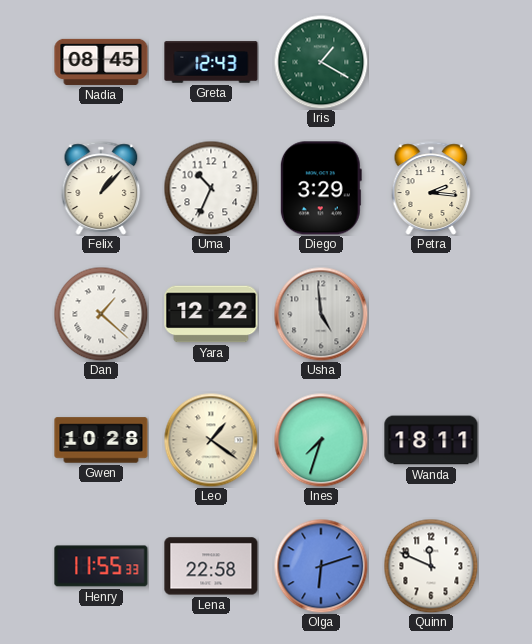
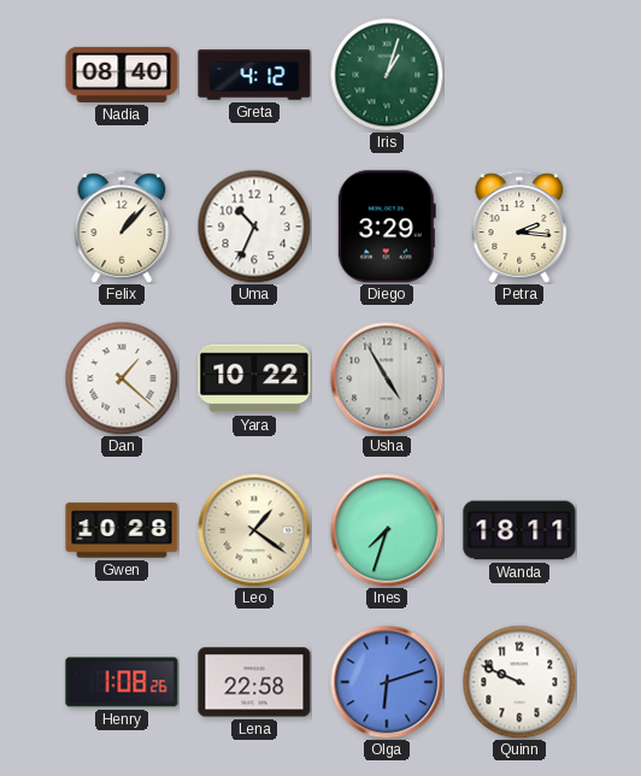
Nadia: 08:45 -> 08:40
Greta: 12:43 -> 4:12
Iris: 1:20 -> 1:03
Yara: 12:22 -> 10:22
Usha: 4:59 -> 4:55
Henry: 11:55 -> 1:08
Quinn: 11:49 -> 9:49
